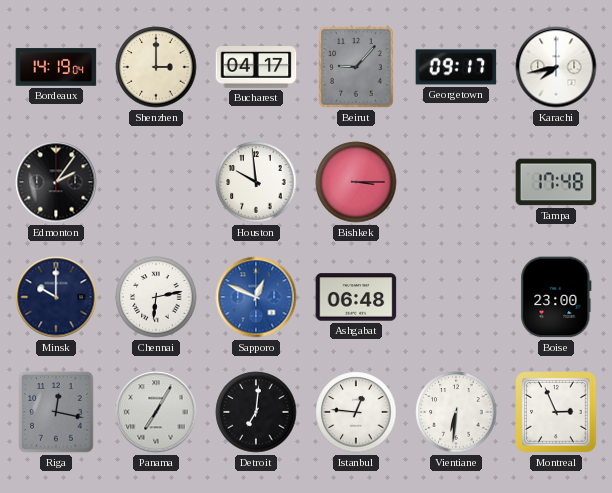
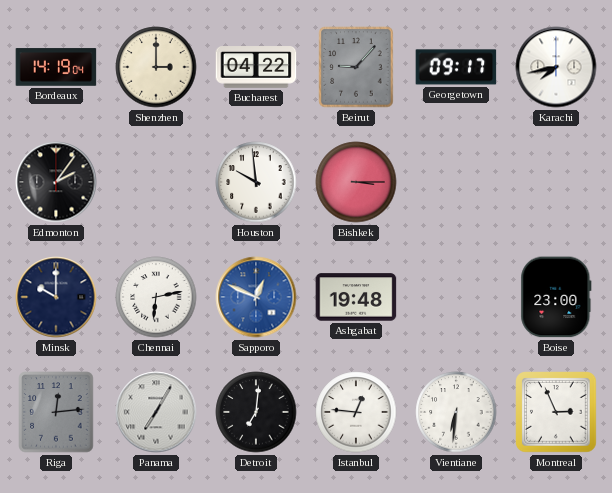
Bucharest: 04:17 -> 04:22
Tampa: 17:48 -> none
Ashgabat: 06:48 -> 19:48
Riga: 12:17 -> 12:14
